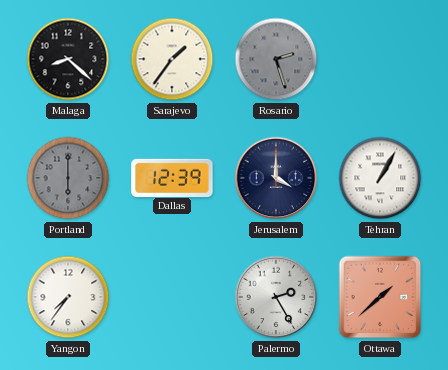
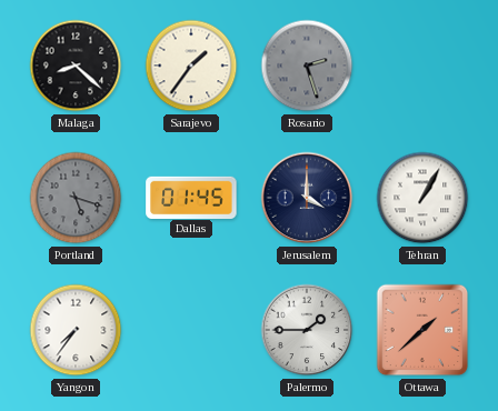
Portland: 6:00 -> 5:18
Dallas: 12:39 -> 01:45
Palermo: 2:25 -> 1:45
